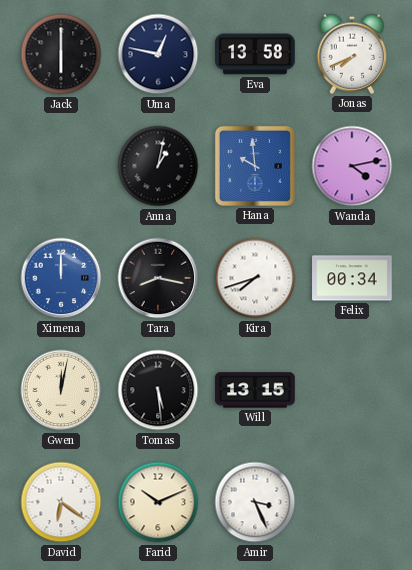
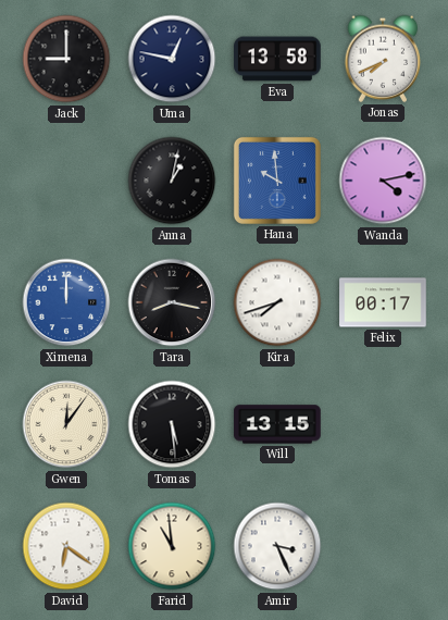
Jack: 6:00 -> 9:00
Felix: 00:34 -> 00:17
Gwen: 12:02 -> 12:06
Farid: 10:11 -> 10:59
